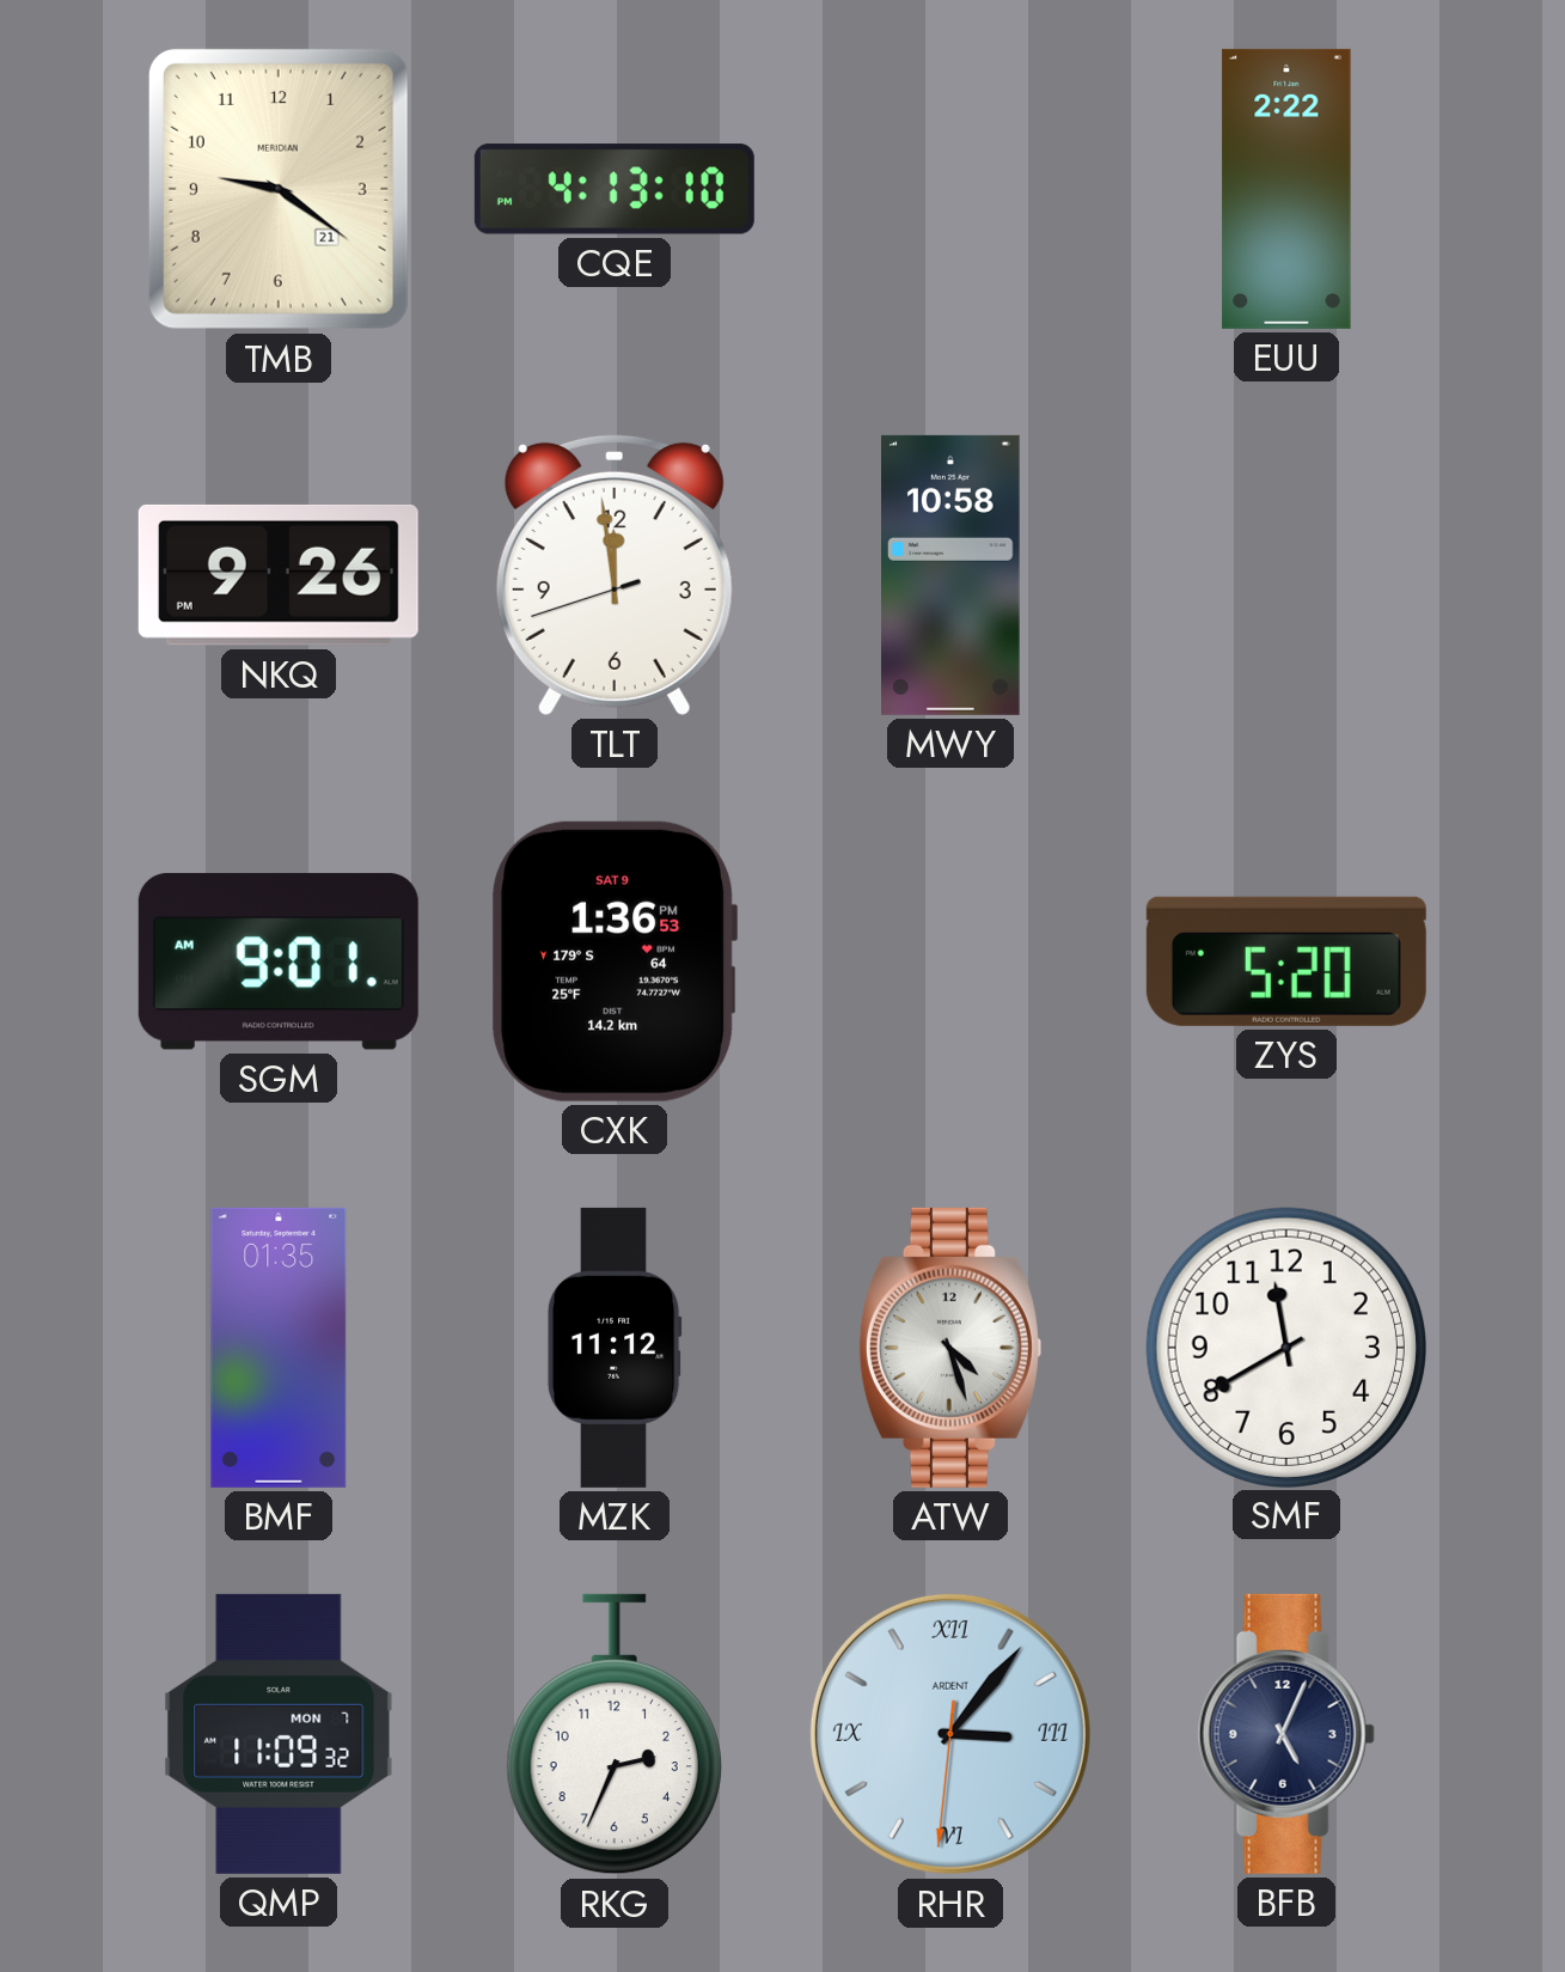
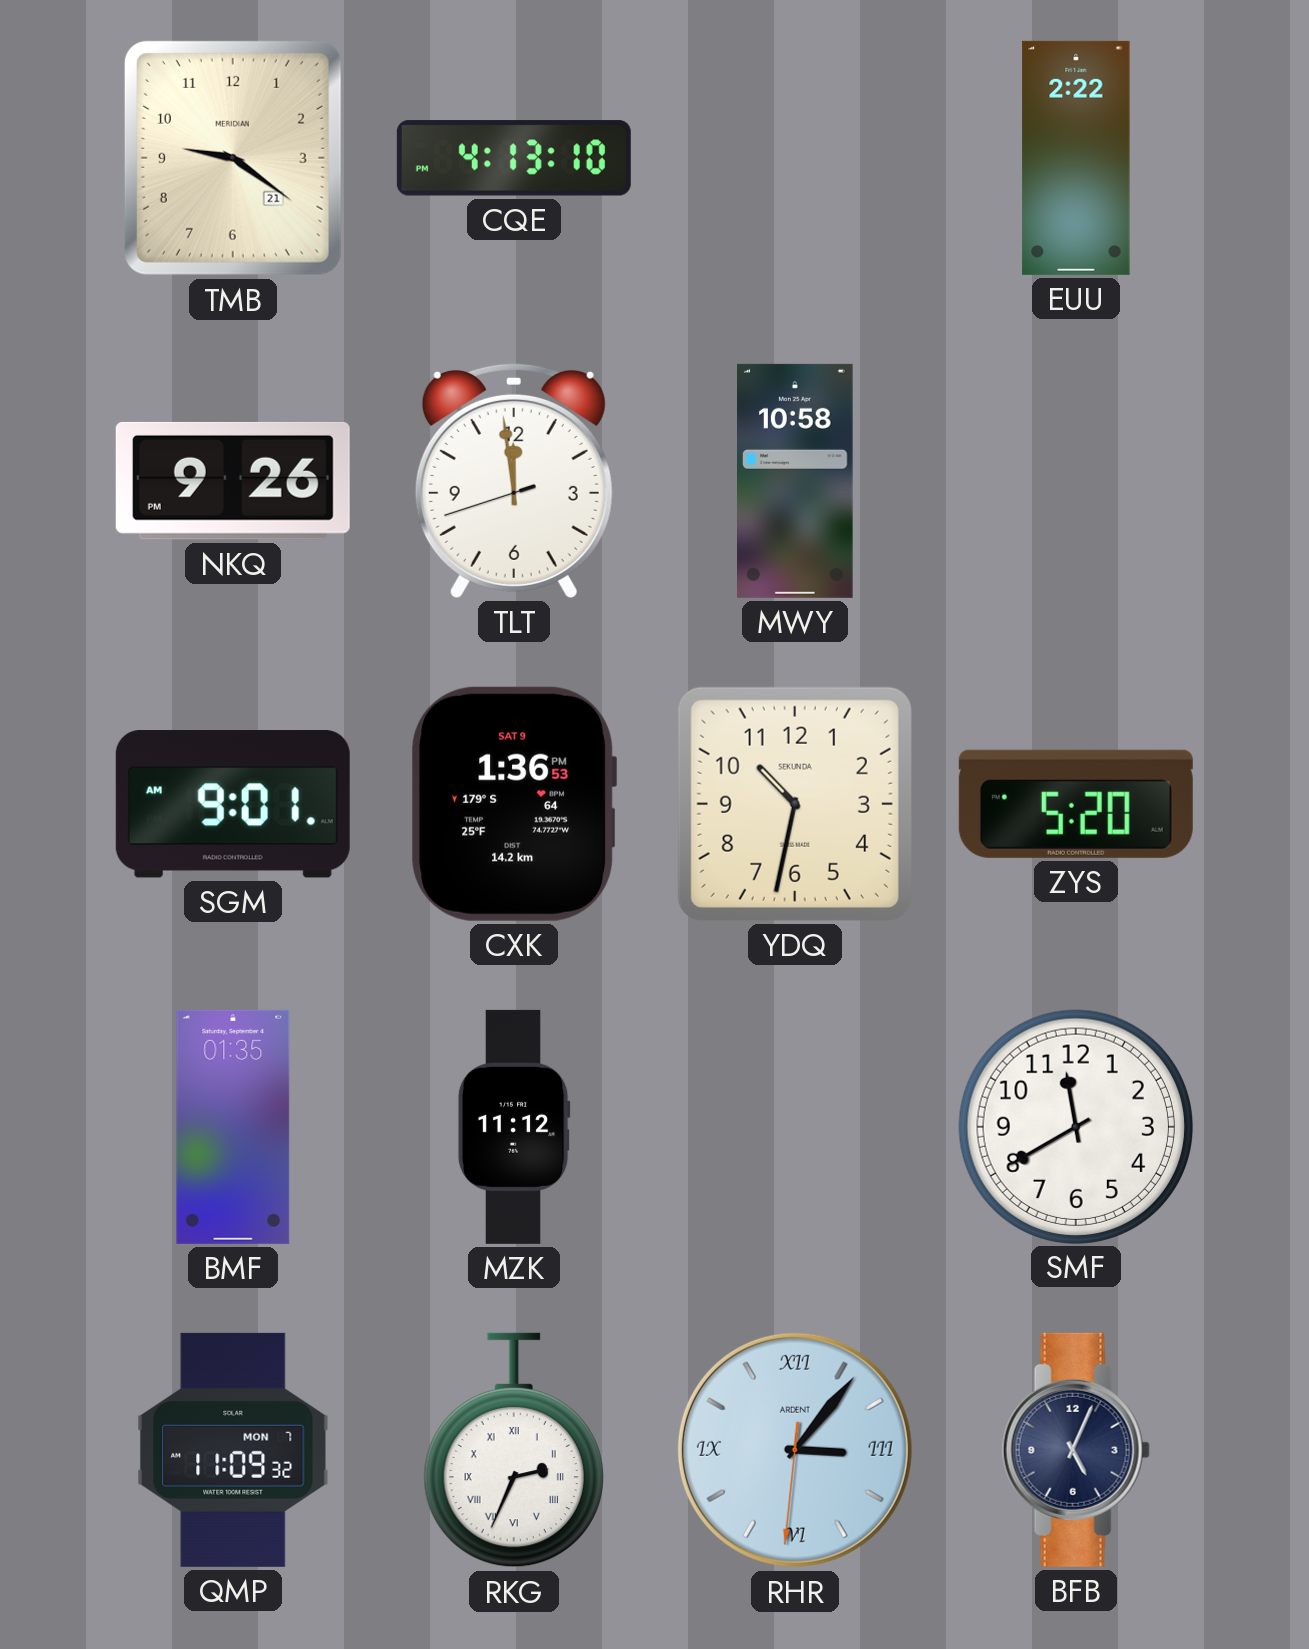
YDQ: none -> 10:32
ATW: 4:27 -> none
RKG numerals: Arabic -> Roman
